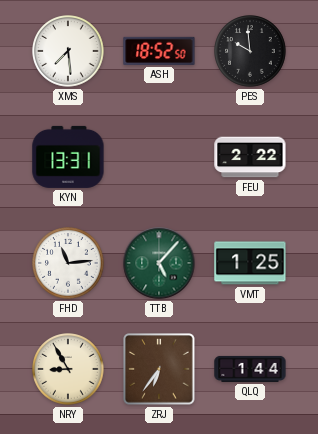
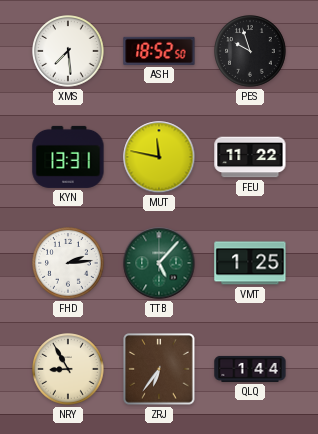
PES: 9:59 -> 9:57
MUT: none -> 11:47
FEU: 2:22 -> 11:22
FHD: 11:14 -> 2:14
